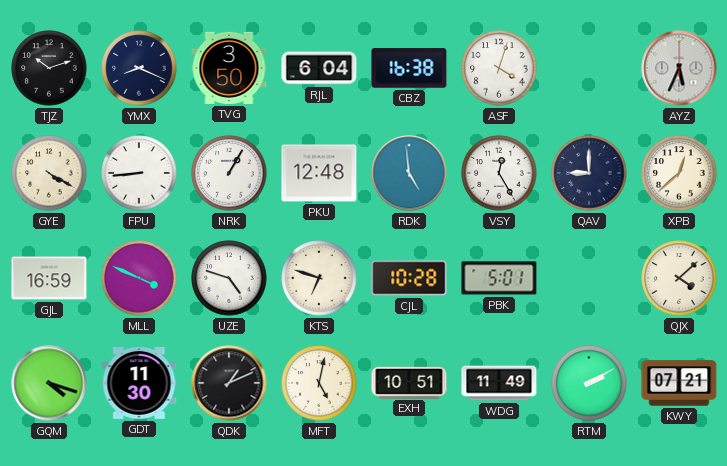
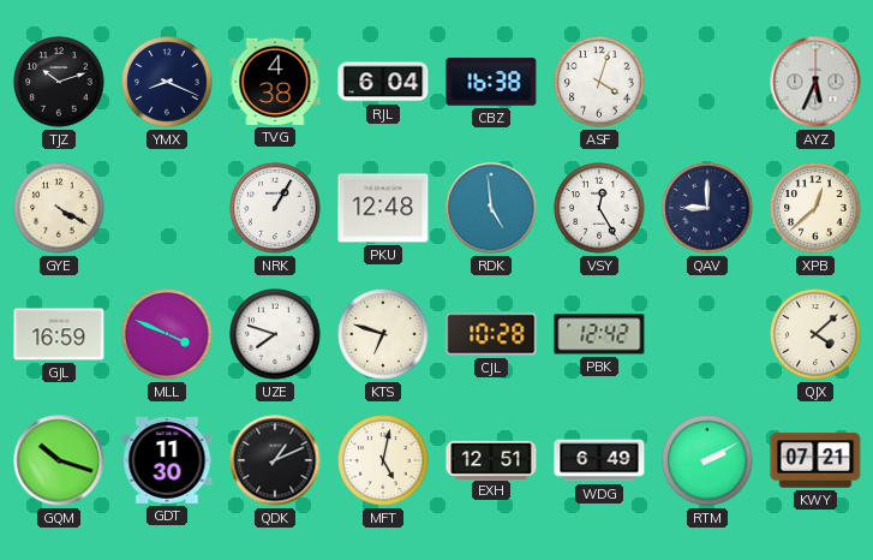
TVG: 3:50 -> 4:38
FPU: 8:44 -> none
UZE: 4:48 -> 7:48
PBK: 5:01 -> 12:42
GQM: 4:18 -> 10:18
EXH: 10:51 -> 12:51
WDG: 11:49 -> 6:49
